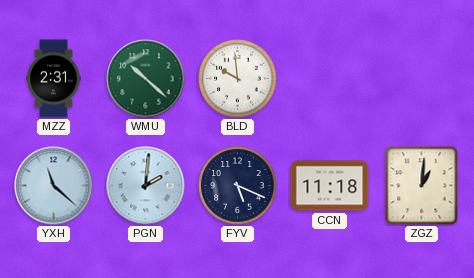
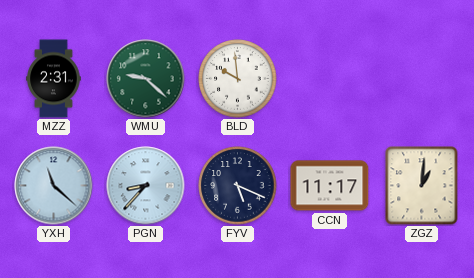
WMU: 10:22 -> 9:22
PGN: 2:01 -> 8:37
CCN: 11:18 -> 11:17
